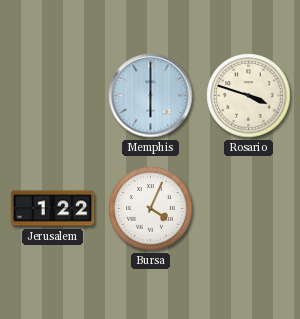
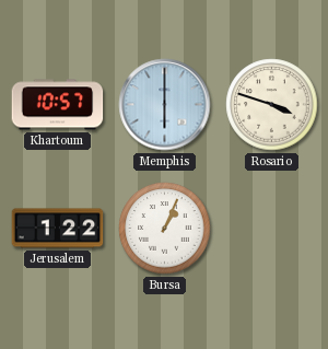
Khartoum: none -> 10:57
Bursa: 4:04 -> 1:04
